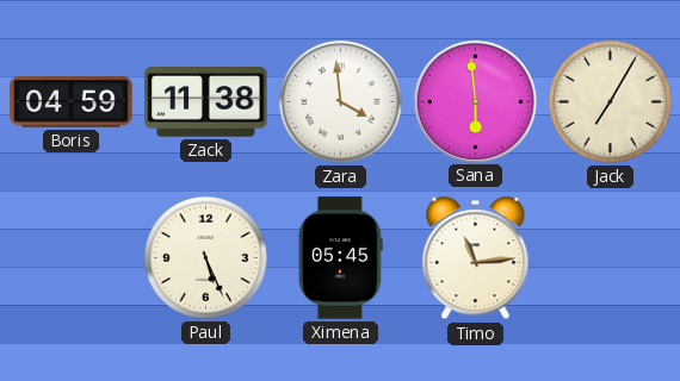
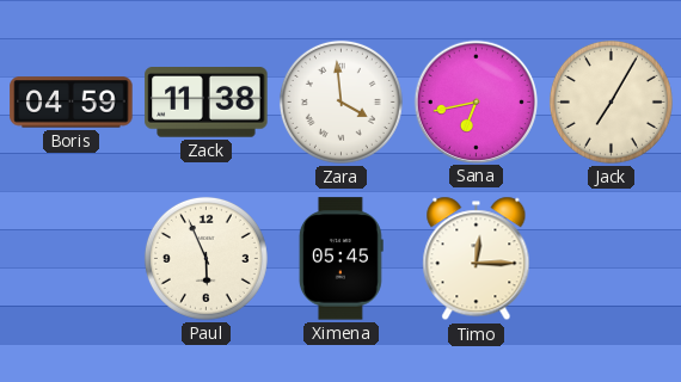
Sana: 5:59 -> 6:43
Paul: 5:26 -> 5:56
Timo: 11:14 -> 12:15
